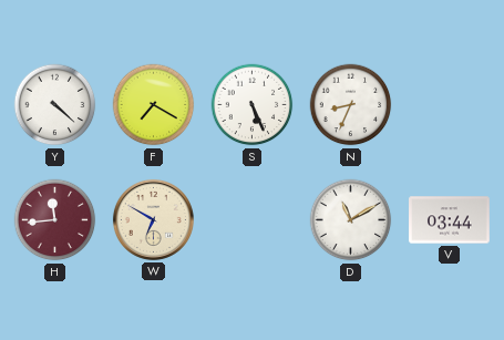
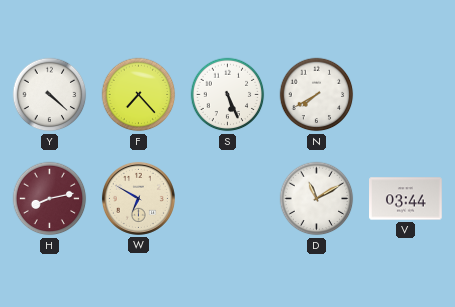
F: 7:20 -> 7:23
N: 8:34 -> 7:40
H: 11:44 -> 8:13
